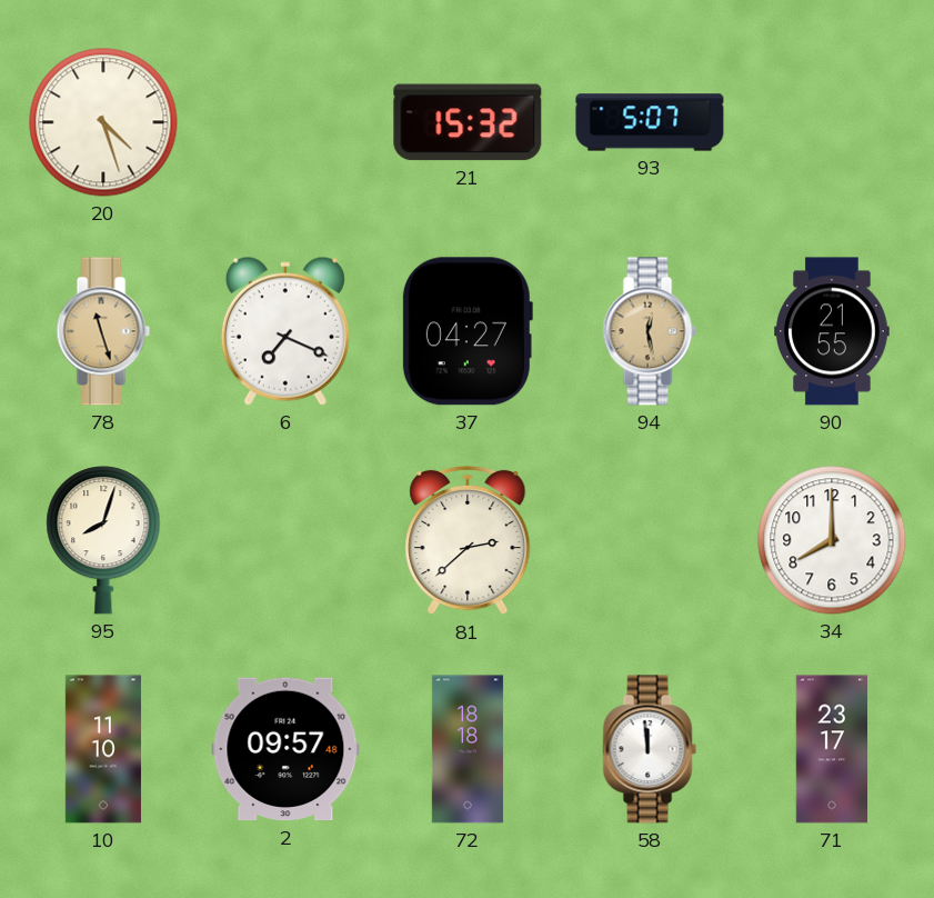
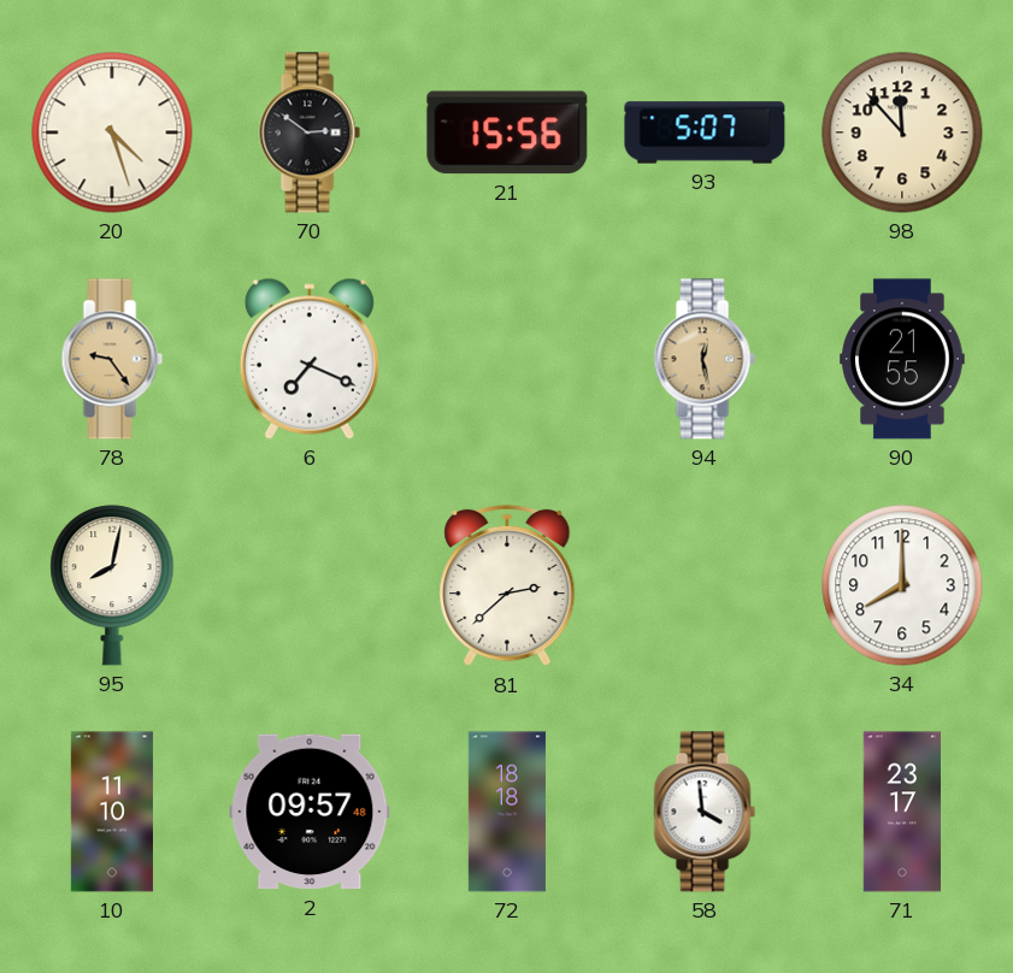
70: none -> 2:51
21: 15:32 -> 15:56
98: none -> 11:53
78: 11:27 -> 9:24
37: 04:27 -> none
95: 8:03 -> 8:02
58: 11:59 -> 3:59
